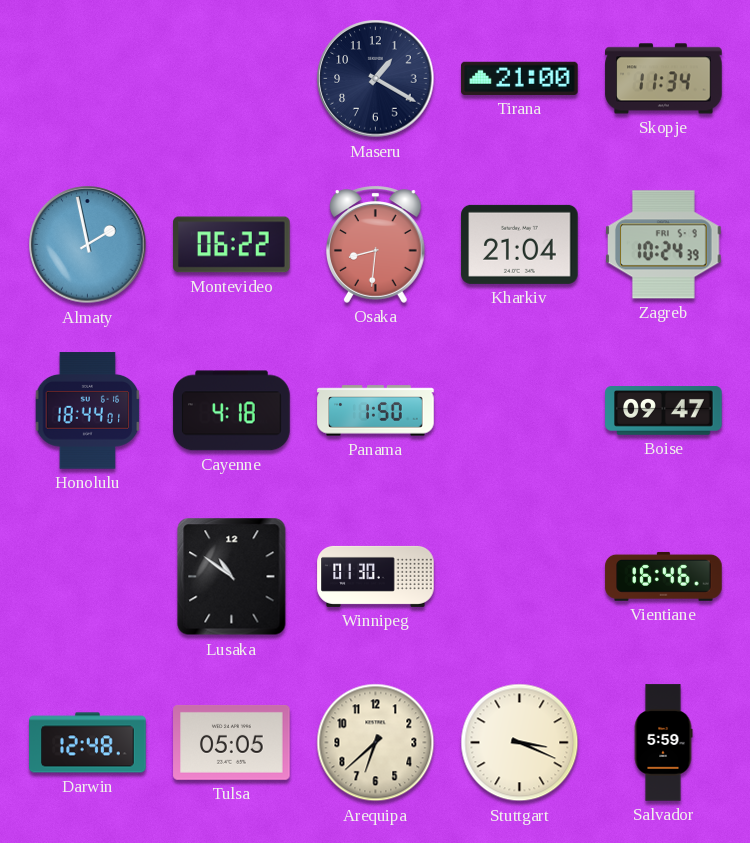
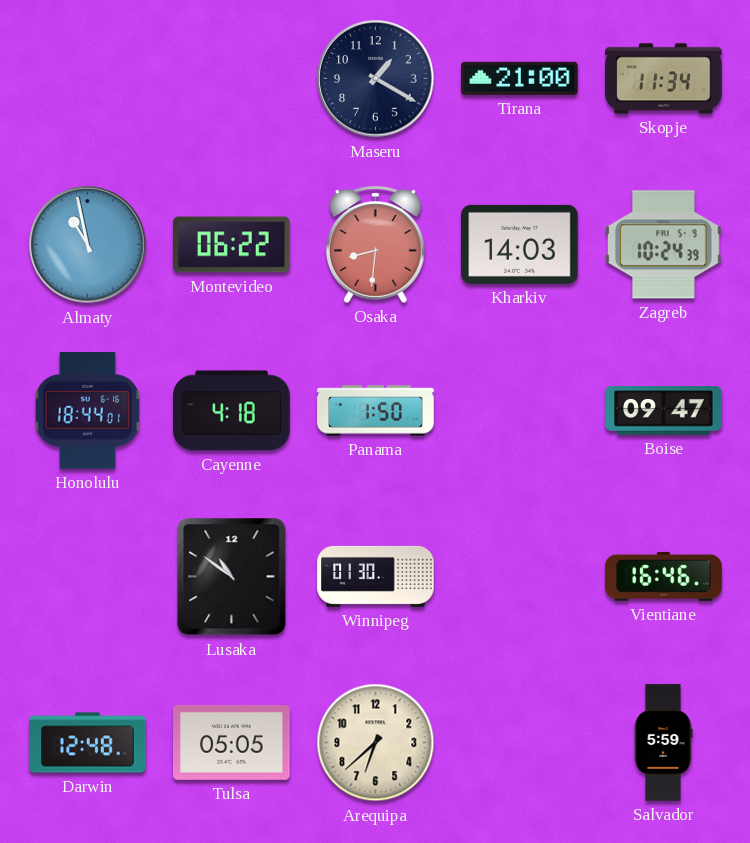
Almaty: 1:58 -> 10:58
Kharkiv: 21:04 -> 14:03
Stuttgart: 3:19 -> none
